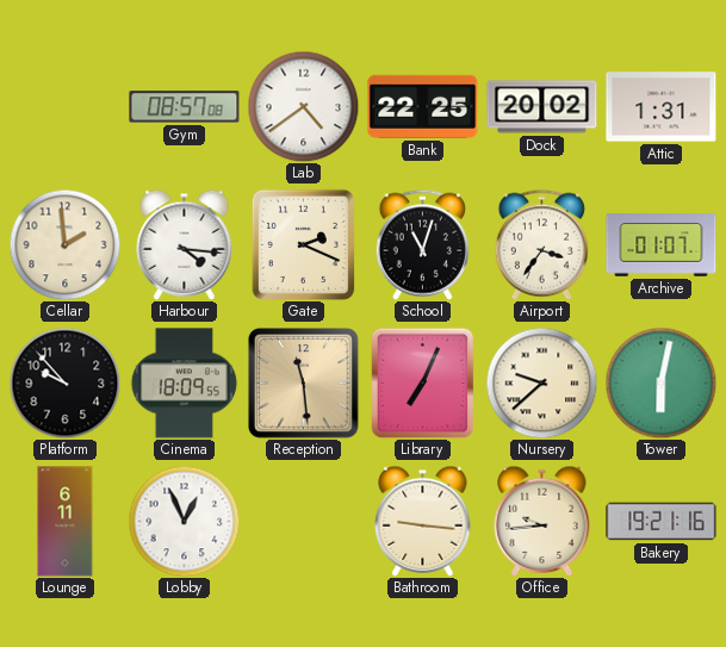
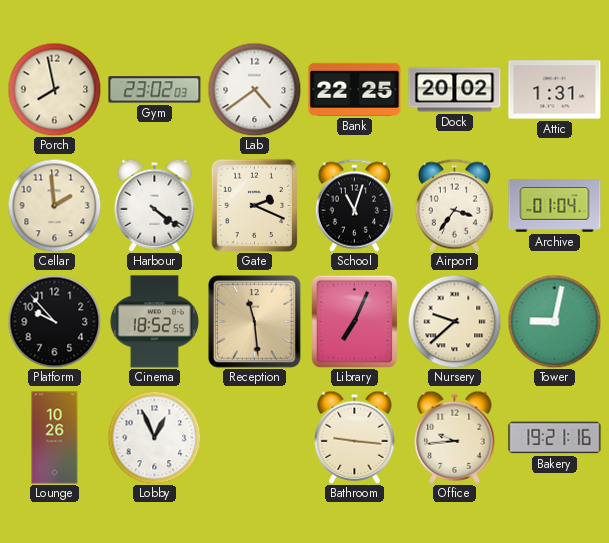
Porch: none -> 7:58
Gym: 08:57 -> 23:02
Harbour: 4:16 -> 4:21
Archive: 01:07 -> 01:04
Cinema: 18:09 -> 18:52
Tower: 6:02 -> 9:02
Lounge: 6:11 -> 10:26
